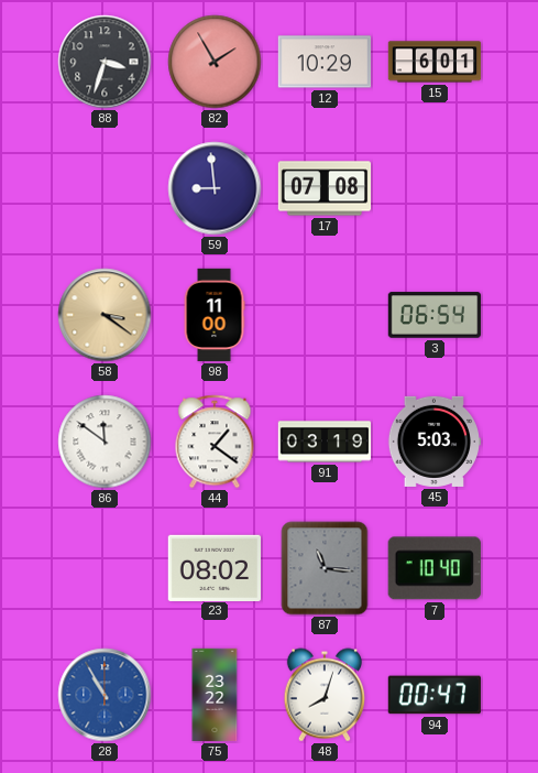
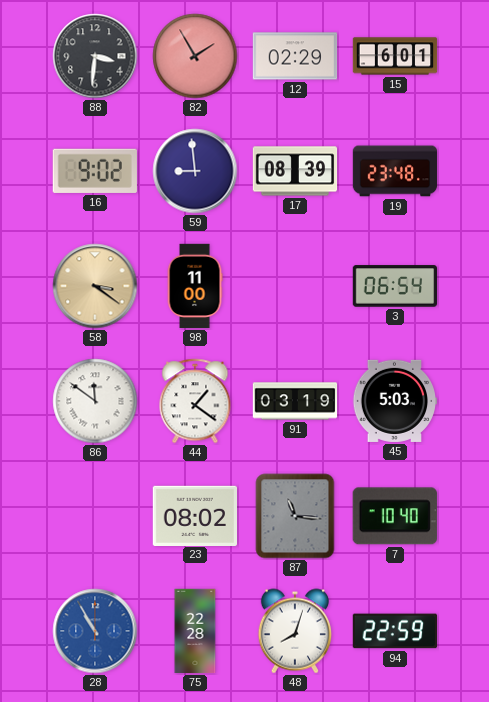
88: 3:33 -> 3:31
12: 10:29 -> 02:29
16: none -> 9:02
17: 07:08 -> 08:39
19: none -> 23:48
75: 23:22 -> 22:28
94: 00:47 -> 22:59
